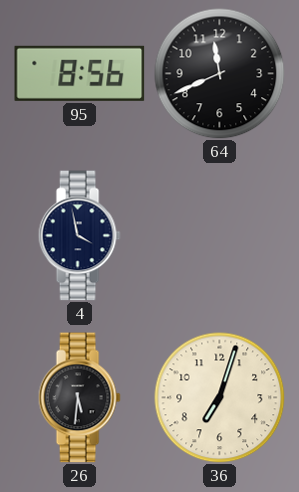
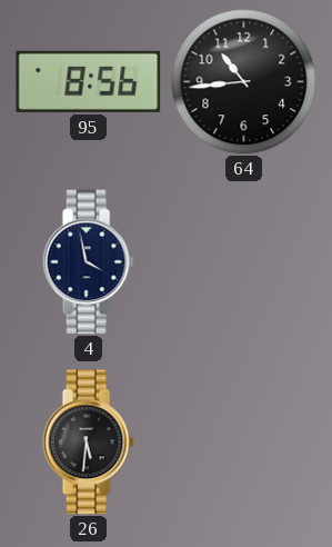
64: 11:41 -> 10:44
36: 7:03 -> none
